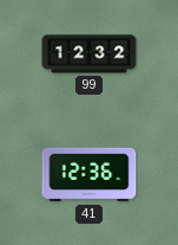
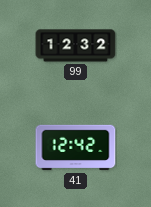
41: 12:36 -> 12:42
